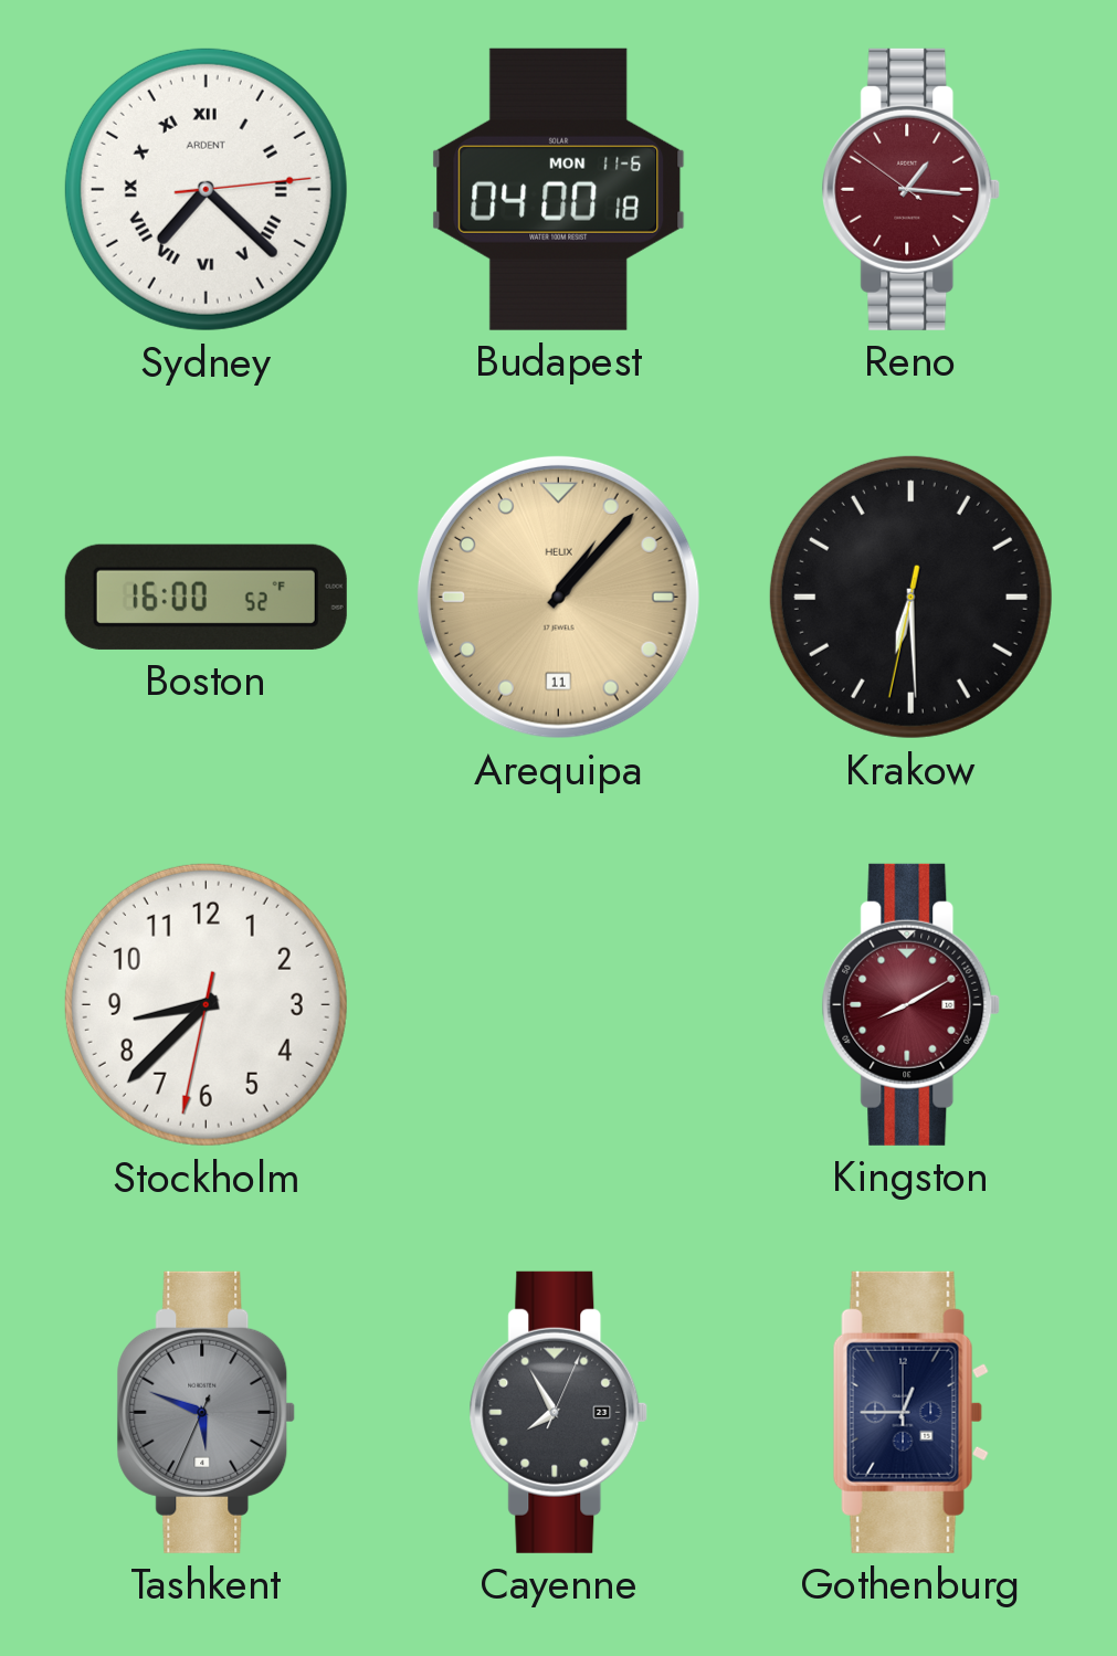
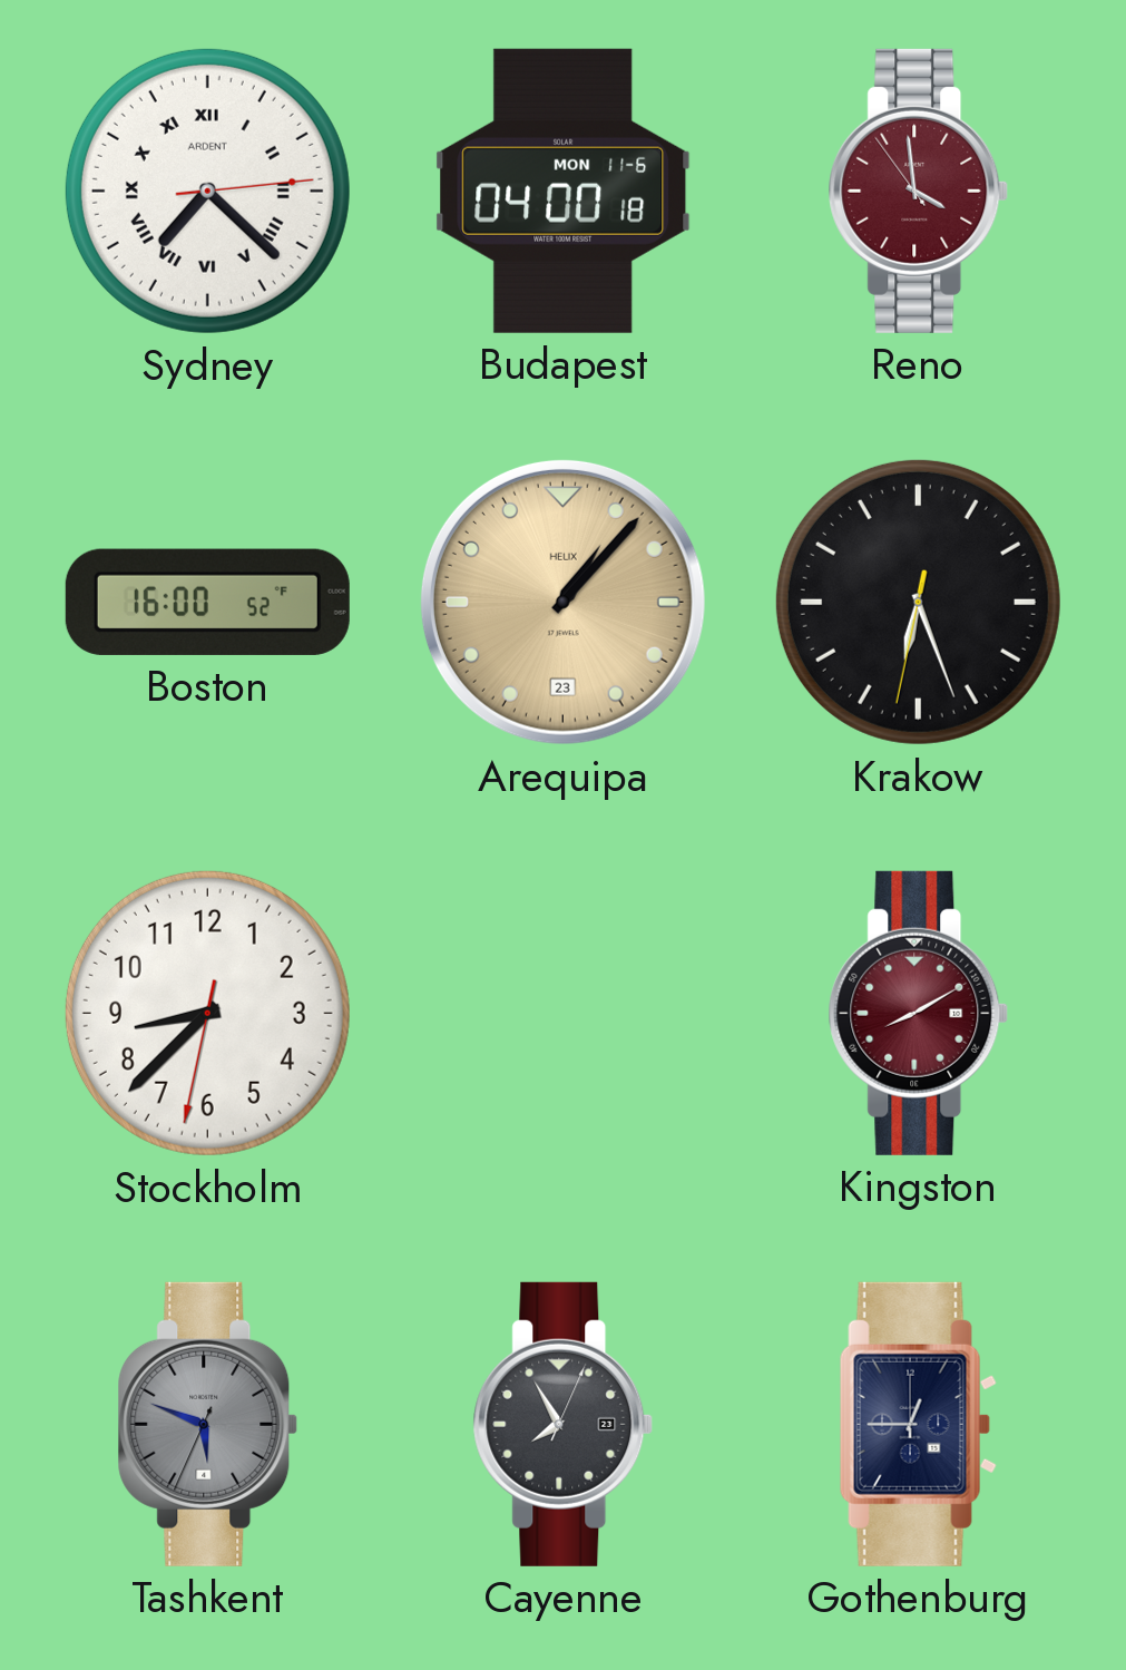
Reno: 1:15 -> 3:58
Arequipa date: 11 -> 23
Krakow: 6:29 -> 6:26
